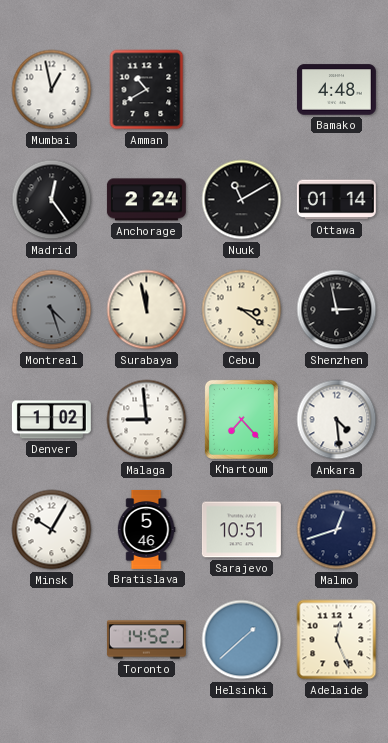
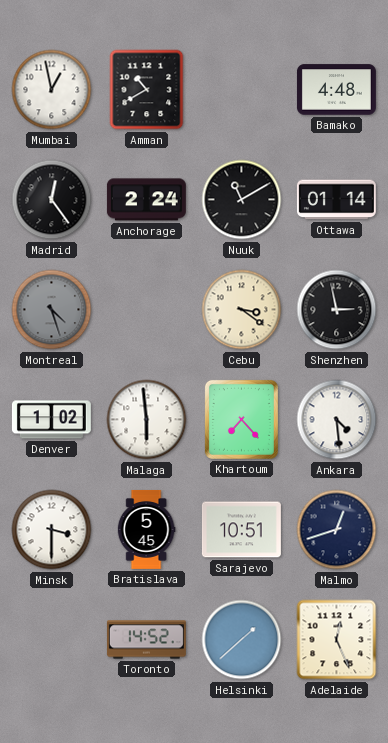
Surabaya: 11:58 -> none
Malaga: 8:59 -> 5:59
Minsk: 10:05 -> 3:30
Bratislava: 5:46 -> 5:45
